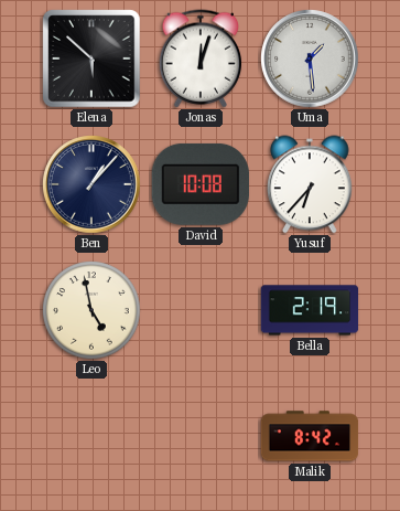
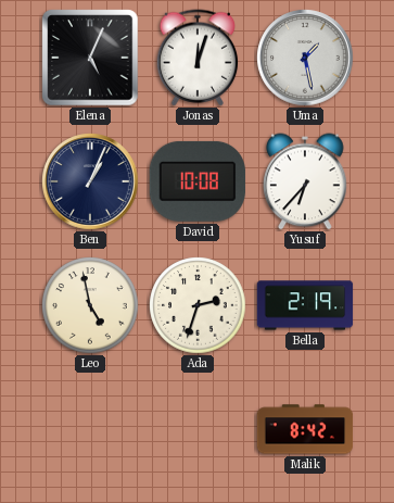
Elena: 5:52 -> 5:04
Uma: 1:29 -> 1:28
Ben: 1:07 -> 1:04
Ada: none -> 2:33
